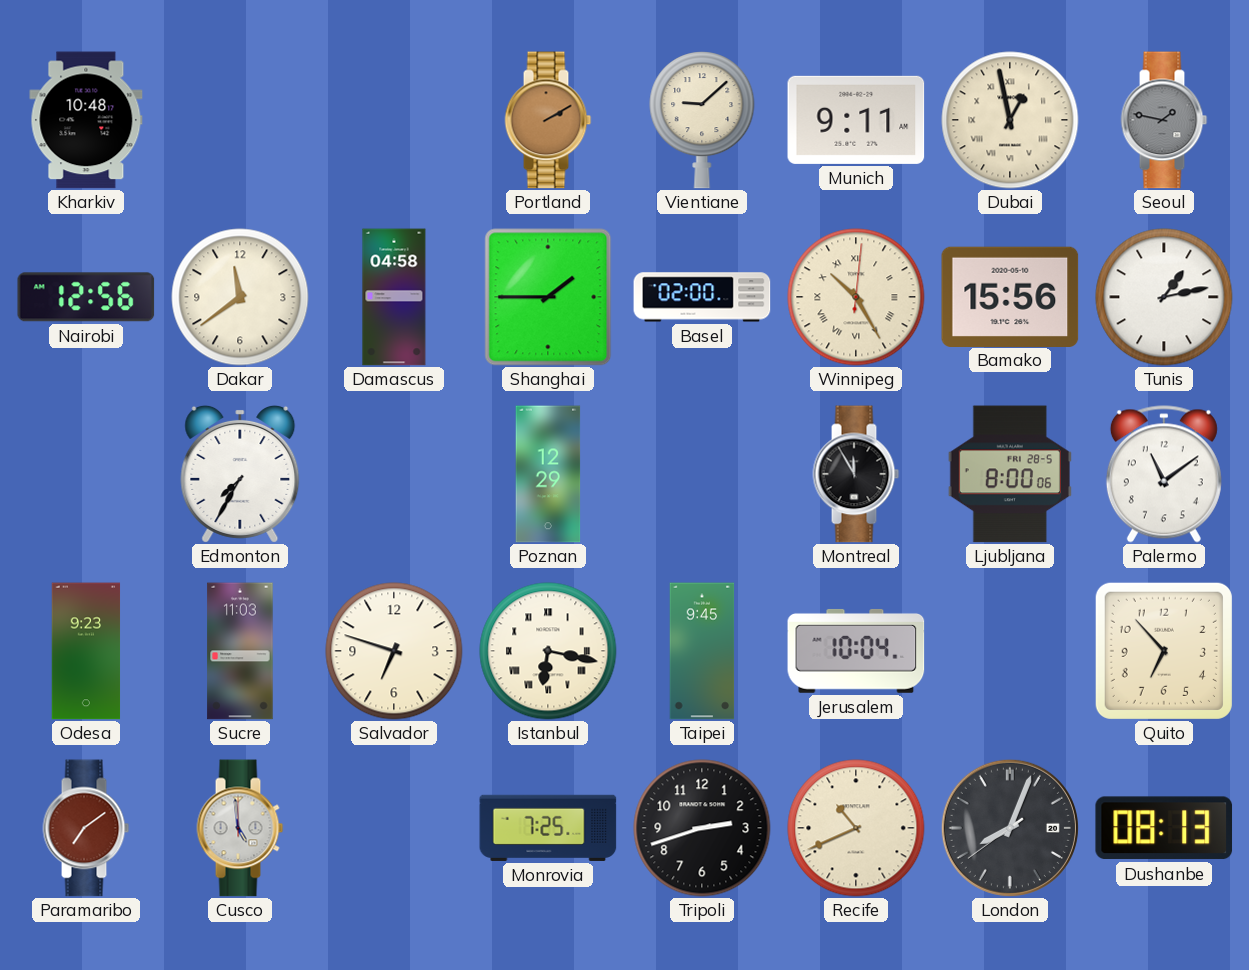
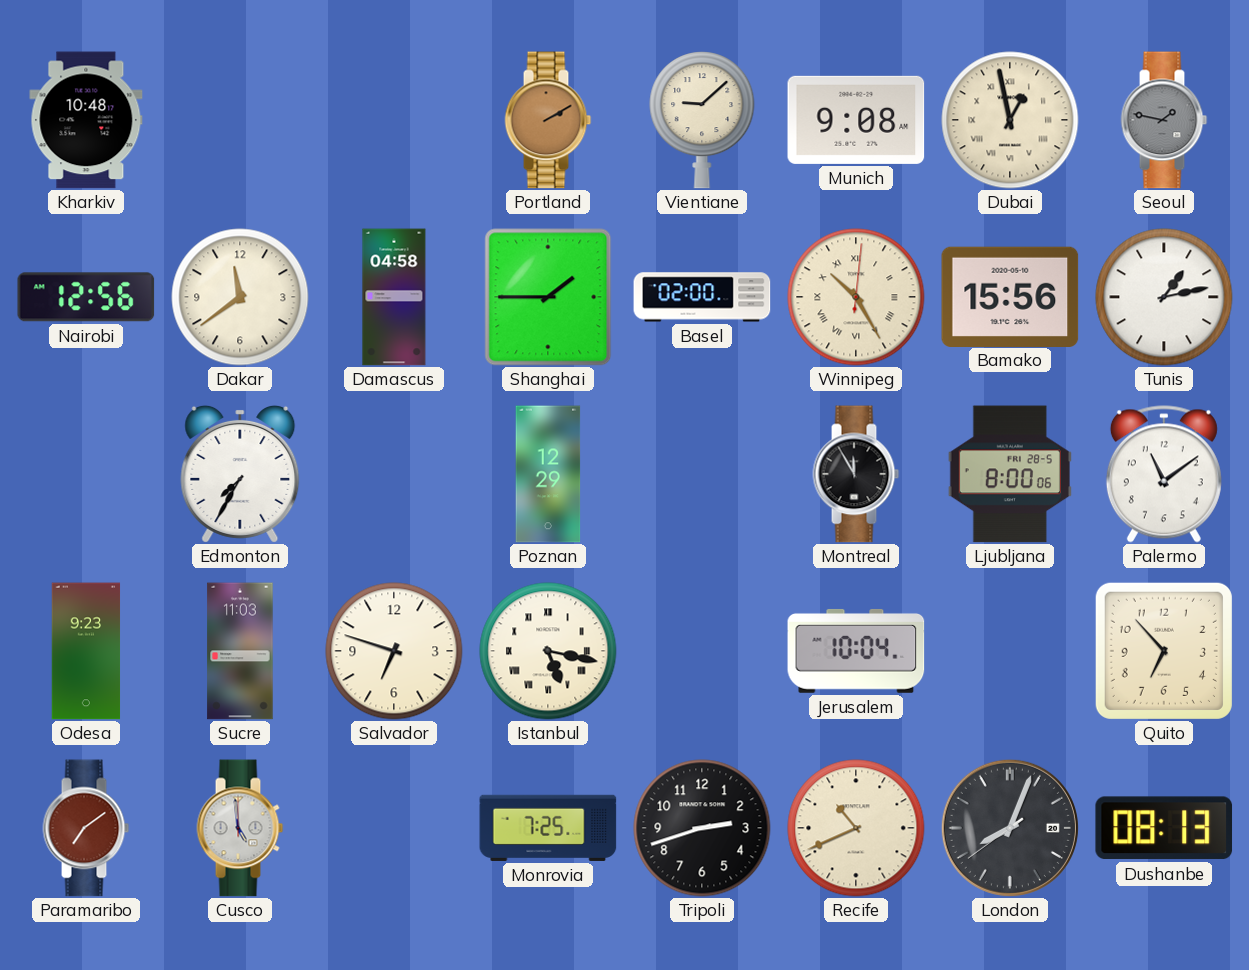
Munich: 9:11 -> 9:08
Istanbul: 6:17 -> 5:17
Taipei: 9:45 -> none
